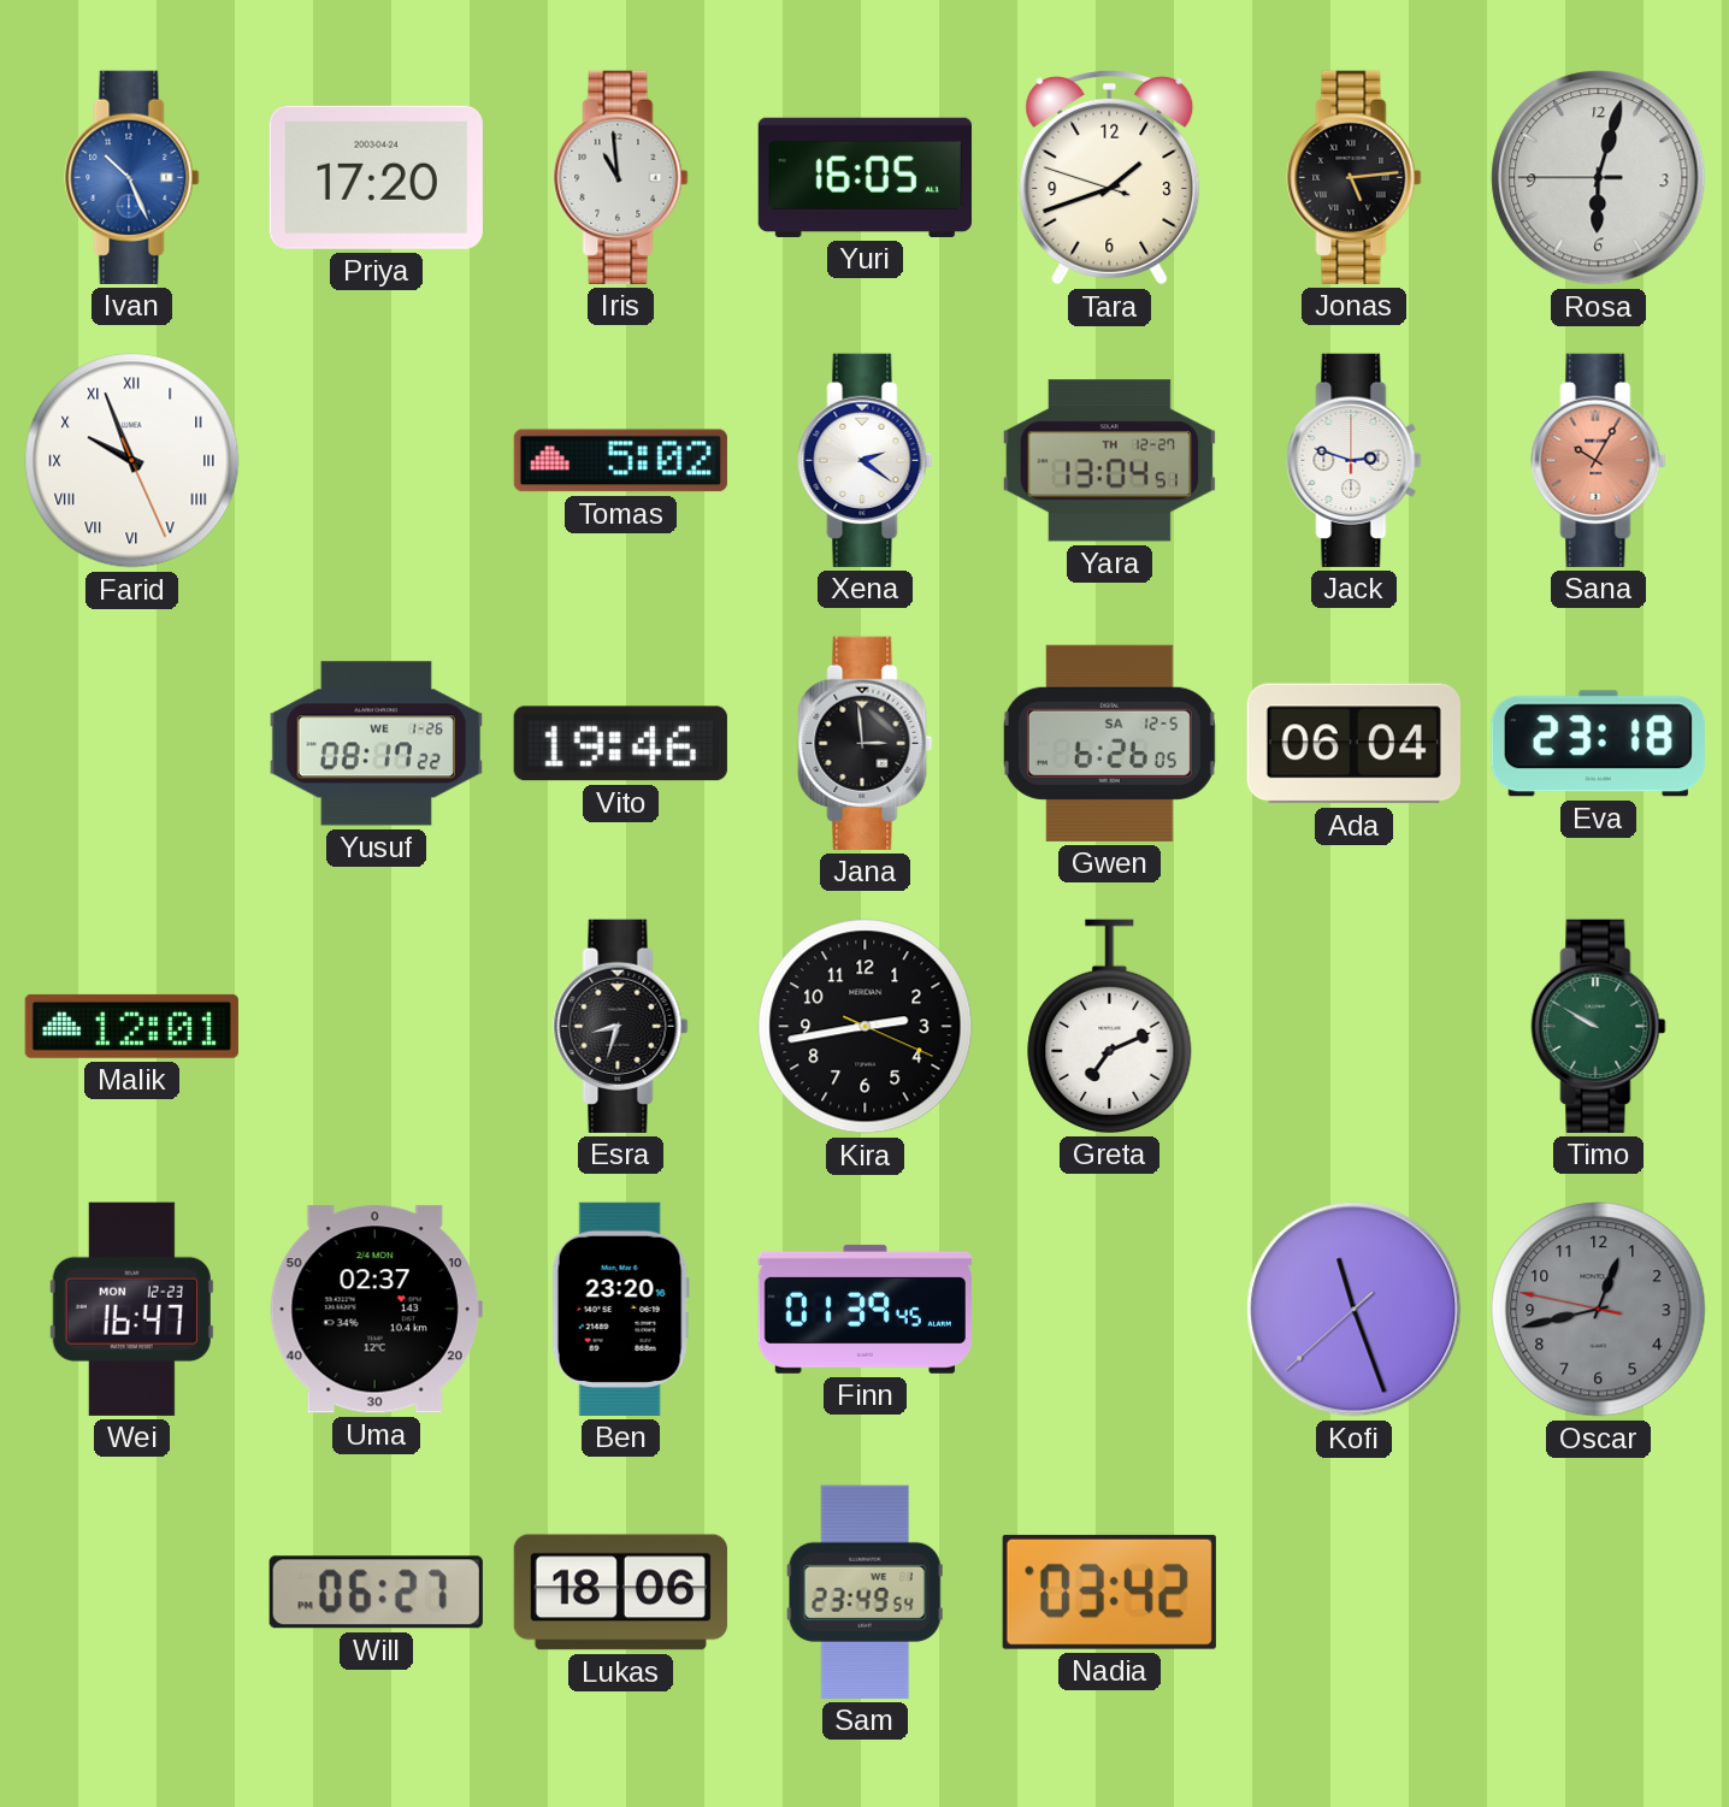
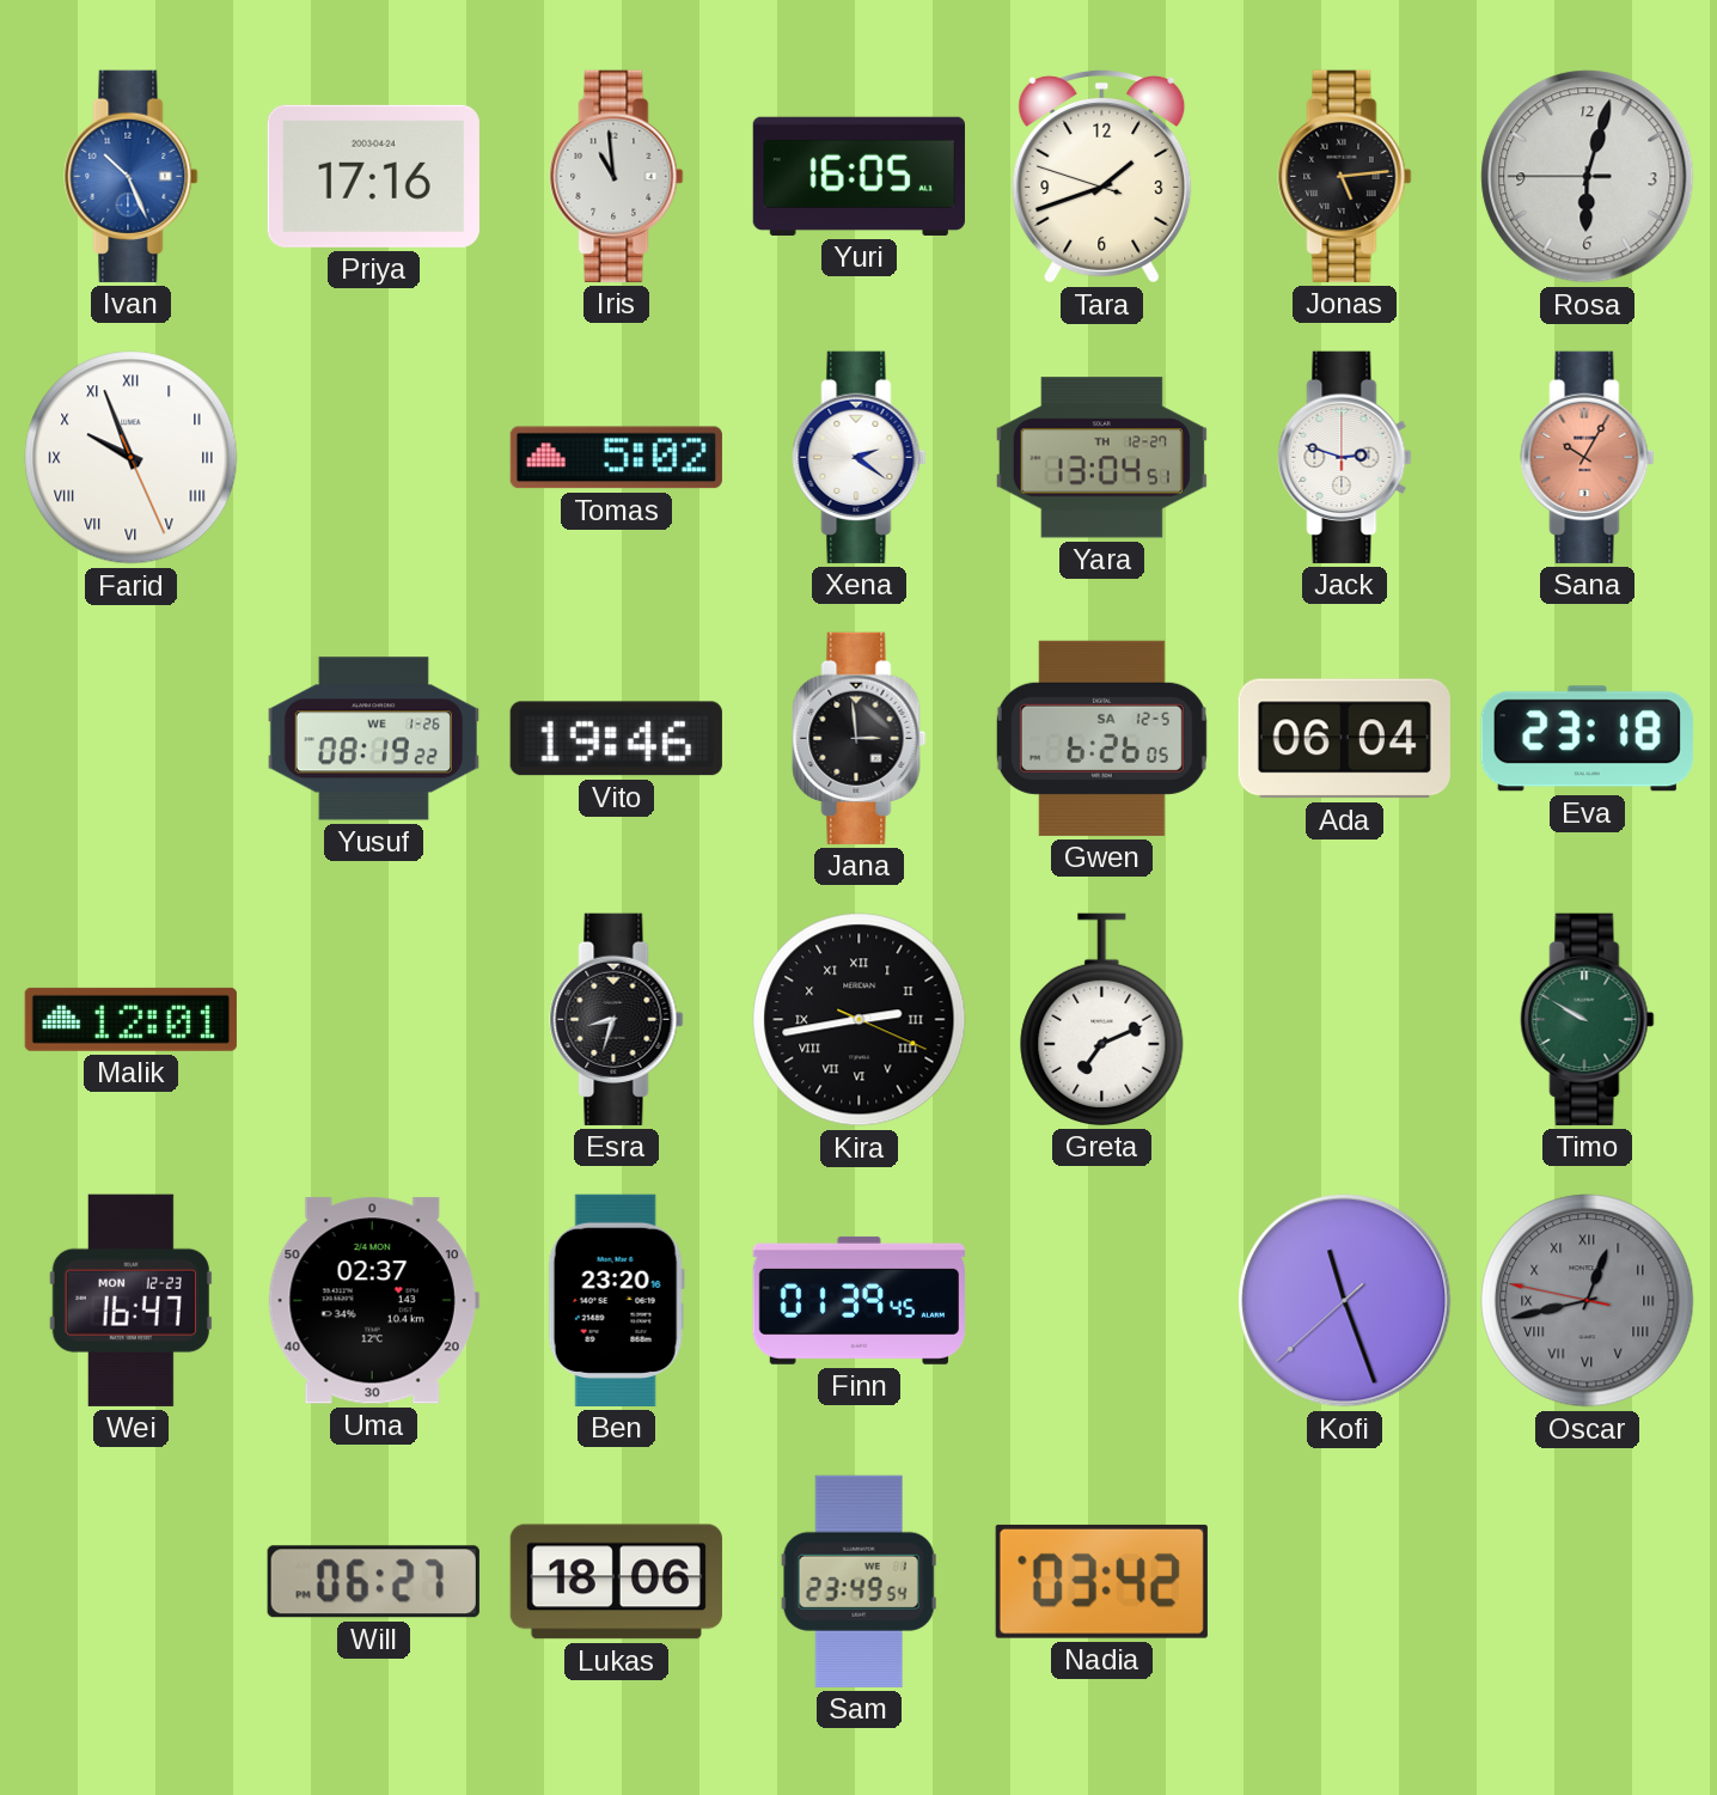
Priya: 17:20 -> 17:16
Yusuf: 08:17 -> 08:19
Kira numerals: Arabic -> Roman
Oscar numerals: Arabic -> Roman
